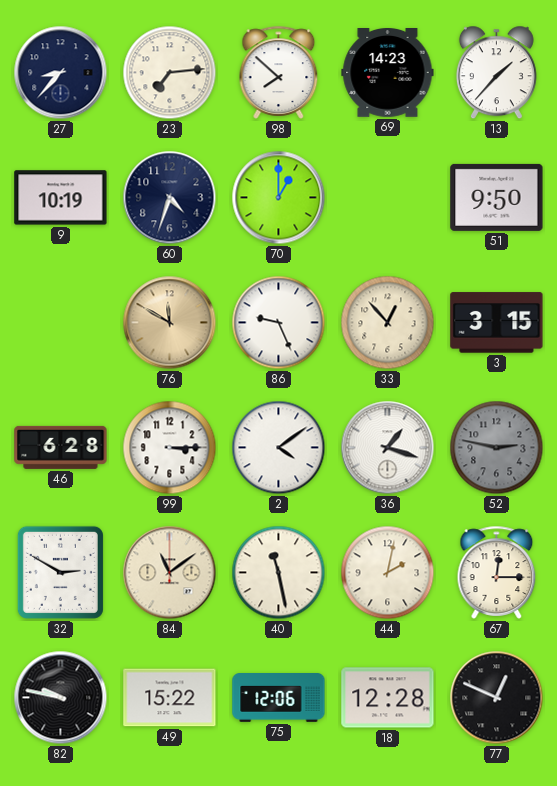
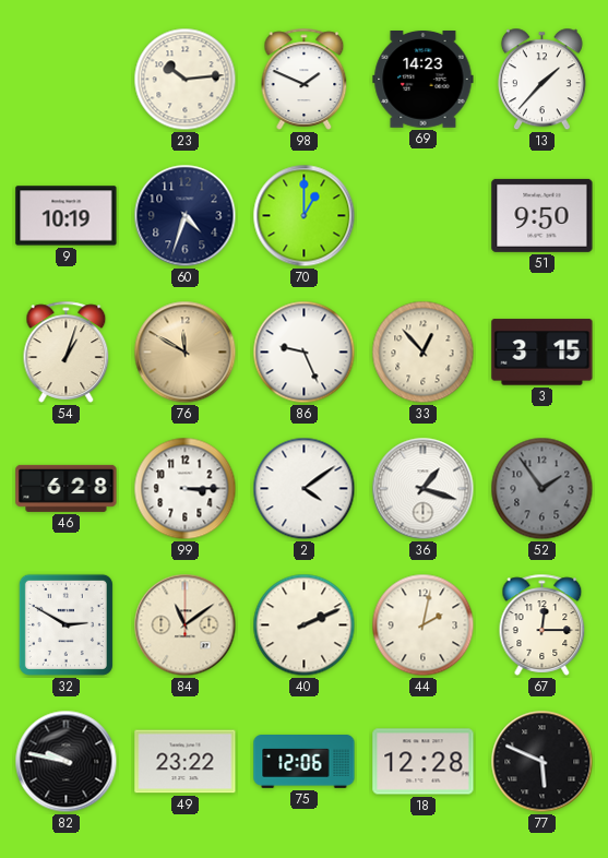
27: 8:37 -> none
23: 7:14 -> 10:14
98: 7:52 -> 1:49
54: none -> 1:03
52: 2:47 -> 1:54
40: 11:28 -> 2:11
49: 15:22 -> 23:22
77: 12:49 -> 5:49
